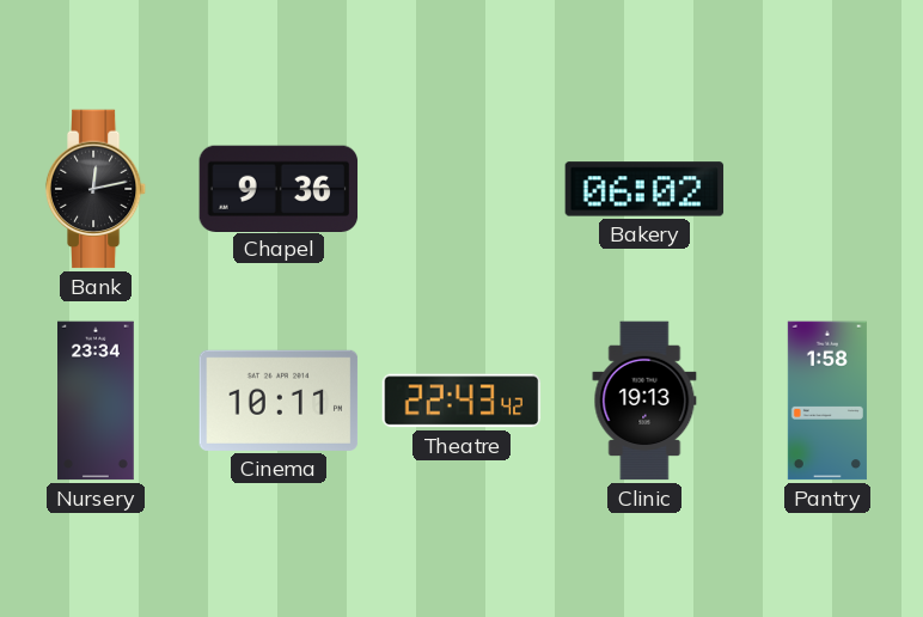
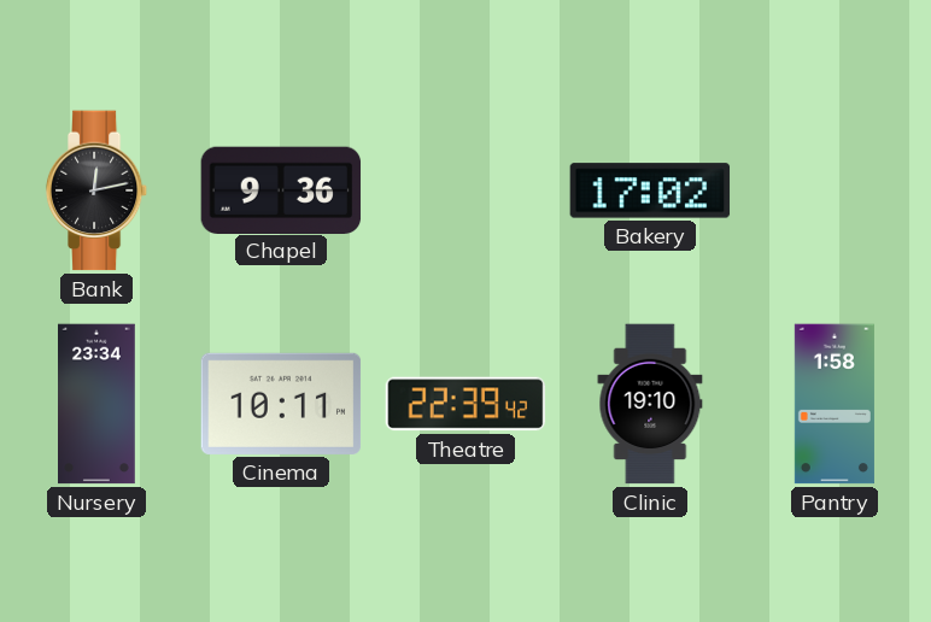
Bakery: 06:02 -> 17:02
Theatre: 22:43 -> 22:39
Clinic: 19:13 -> 19:10
